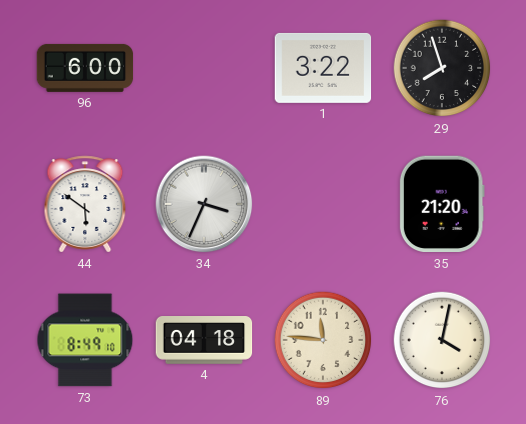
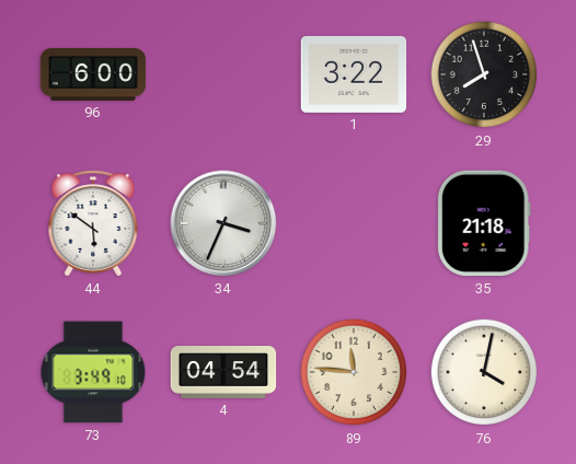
35: 21:20 -> 21:18
73: 8:49 -> 3:49
4: 04:18 -> 04:54
